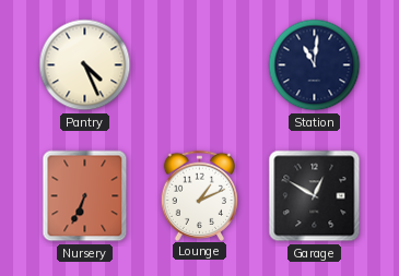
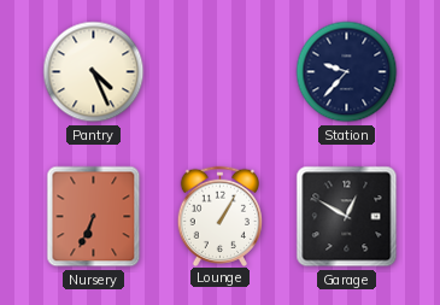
Station: 11:01 -> 9:37
Lounge: 1:11 -> 1:05
